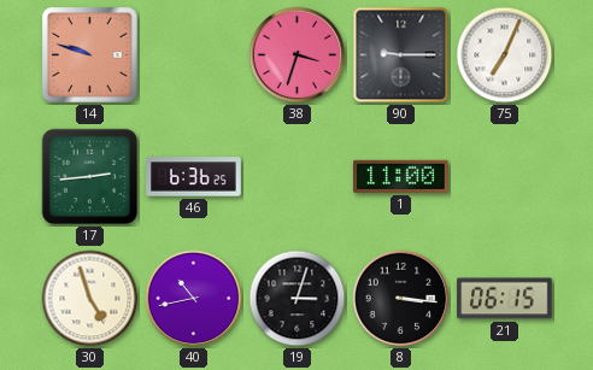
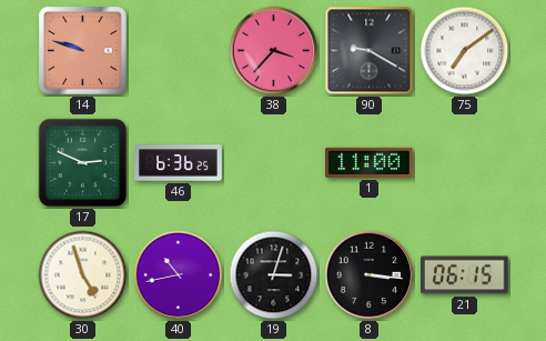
38: 3:33 -> 3:37
90: 9:15 -> 9:20
75: 7:04 -> 7:09
17: 2:44 -> 2:49
